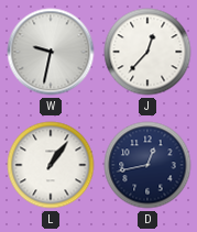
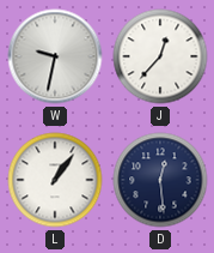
D: 12:43 -> 12:29
